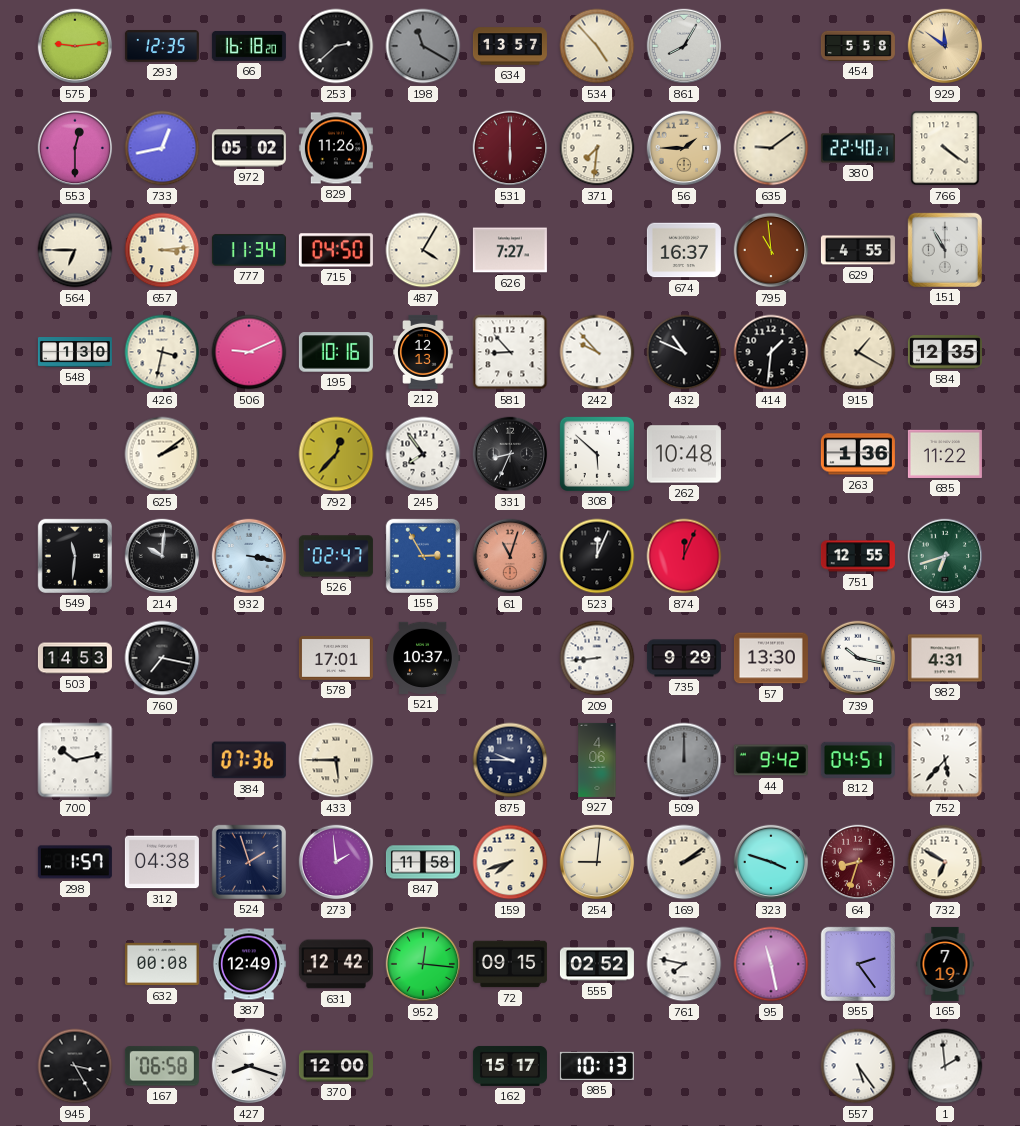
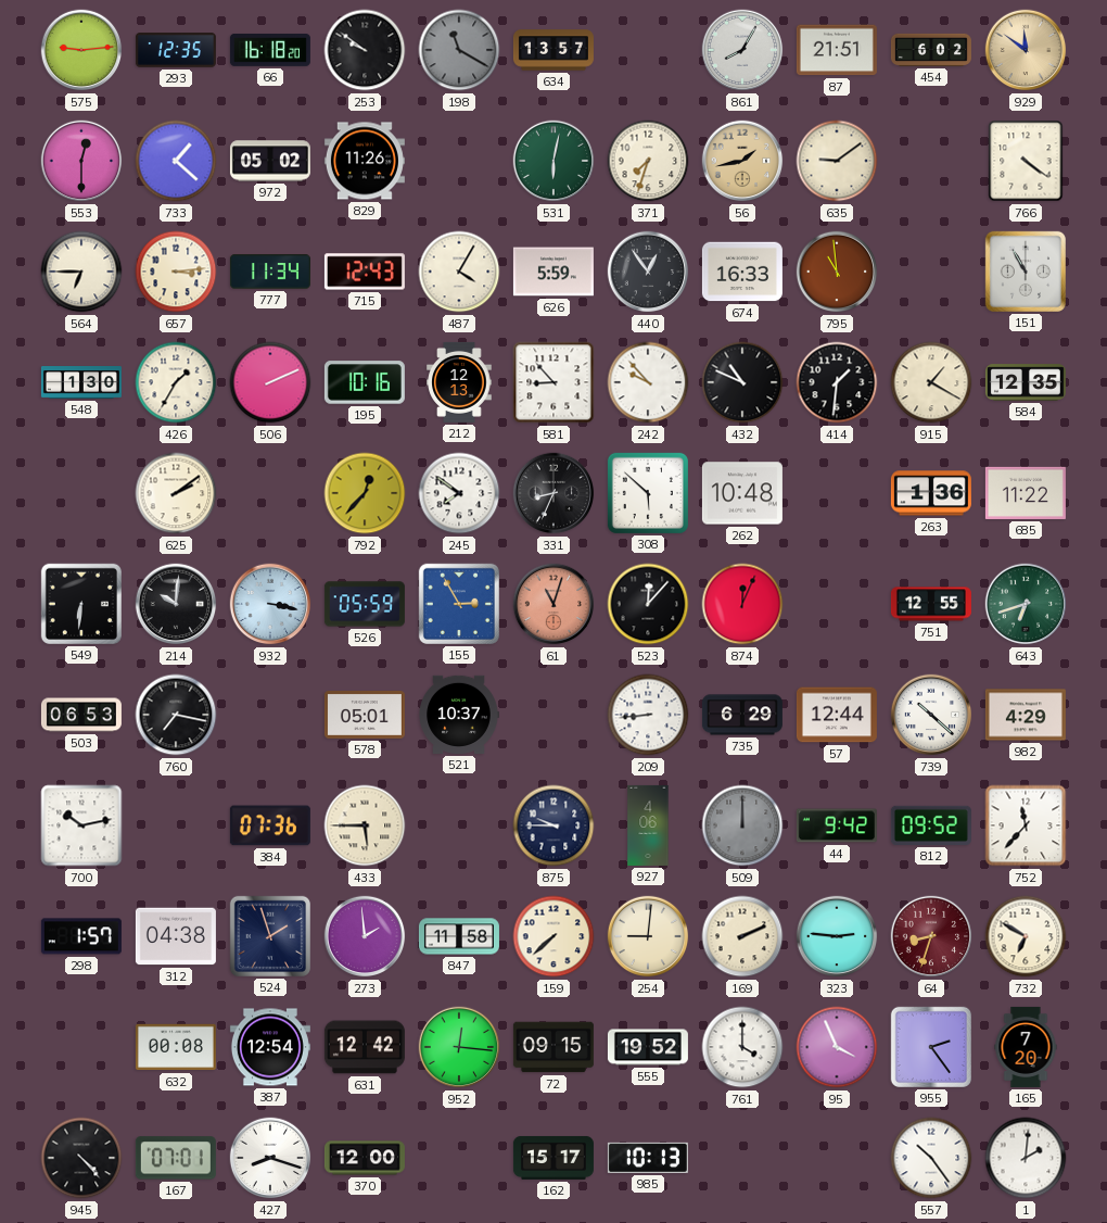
253: 2:38 -> 9:51
534: 4:53 -> none
87: none -> 21:51
454: 5:58 -> 6:02
733: 12:43 -> 1:22
531: 6:00 -> 6:02
531 dial: burgundy -> green
371: 7:31 -> 7:33
56: 1:45 -> 1:43
380: 22:40 -> none
715: 04:50 -> 12:43
626: 7:27 -> 5:59
440: none -> 12:54
674: 16:37 -> 16:33
629: 4:55 -> none
426: 3:32 -> 1:35
506: 9:11 -> 2:11
245: 7:54 -> 7:51
549: 11:31 -> 6:31
526: 02:47 -> 05:59
523: 12:04 -> 12:07
503: 14:53 -> 06:53
578: 17:01 -> 05:01
735: 9:29 -> 6:29
57: 13:30 -> 12:44
739: 10:17 -> 10:22
982: 4:31 -> 4:29
812: 04:51 -> 09:52
752: 5:37 -> 11:37
159: 7:42 -> 7:38
169: 2:09 -> 2:11
323: 3:48 -> 2:46
387: 12:49 -> 12:54
555: 02:52 -> 19:52
761: 7:47 -> 4:00
95: 11:28 -> 3:56
165: 7:19 -> 7:20
945: 3:25 -> 4:23
167: 06:58 -> 07:01
557: 5:24 -> 10:24
1: 1:59 -> 2:01
